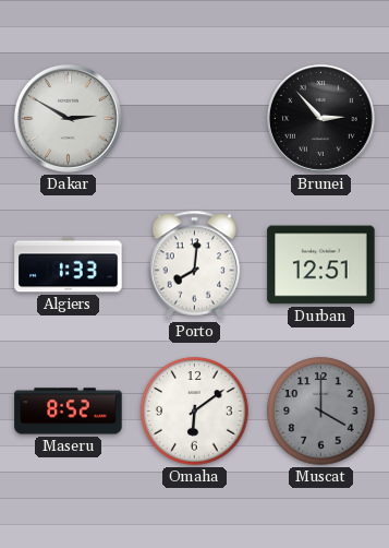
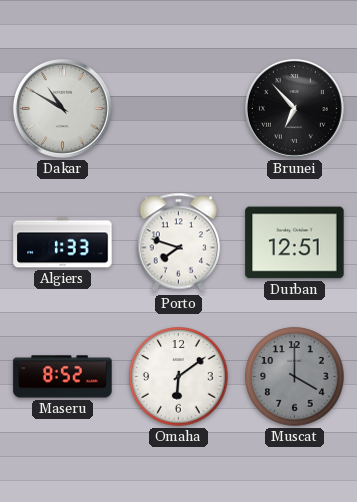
Dakar: 2:50 -> 10:50
Brunei: 2:53 -> 6:53
Porto: 8:01 -> 7:48
